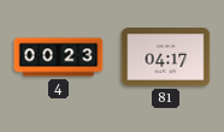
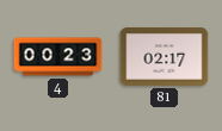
81: 04:17 -> 02:17
